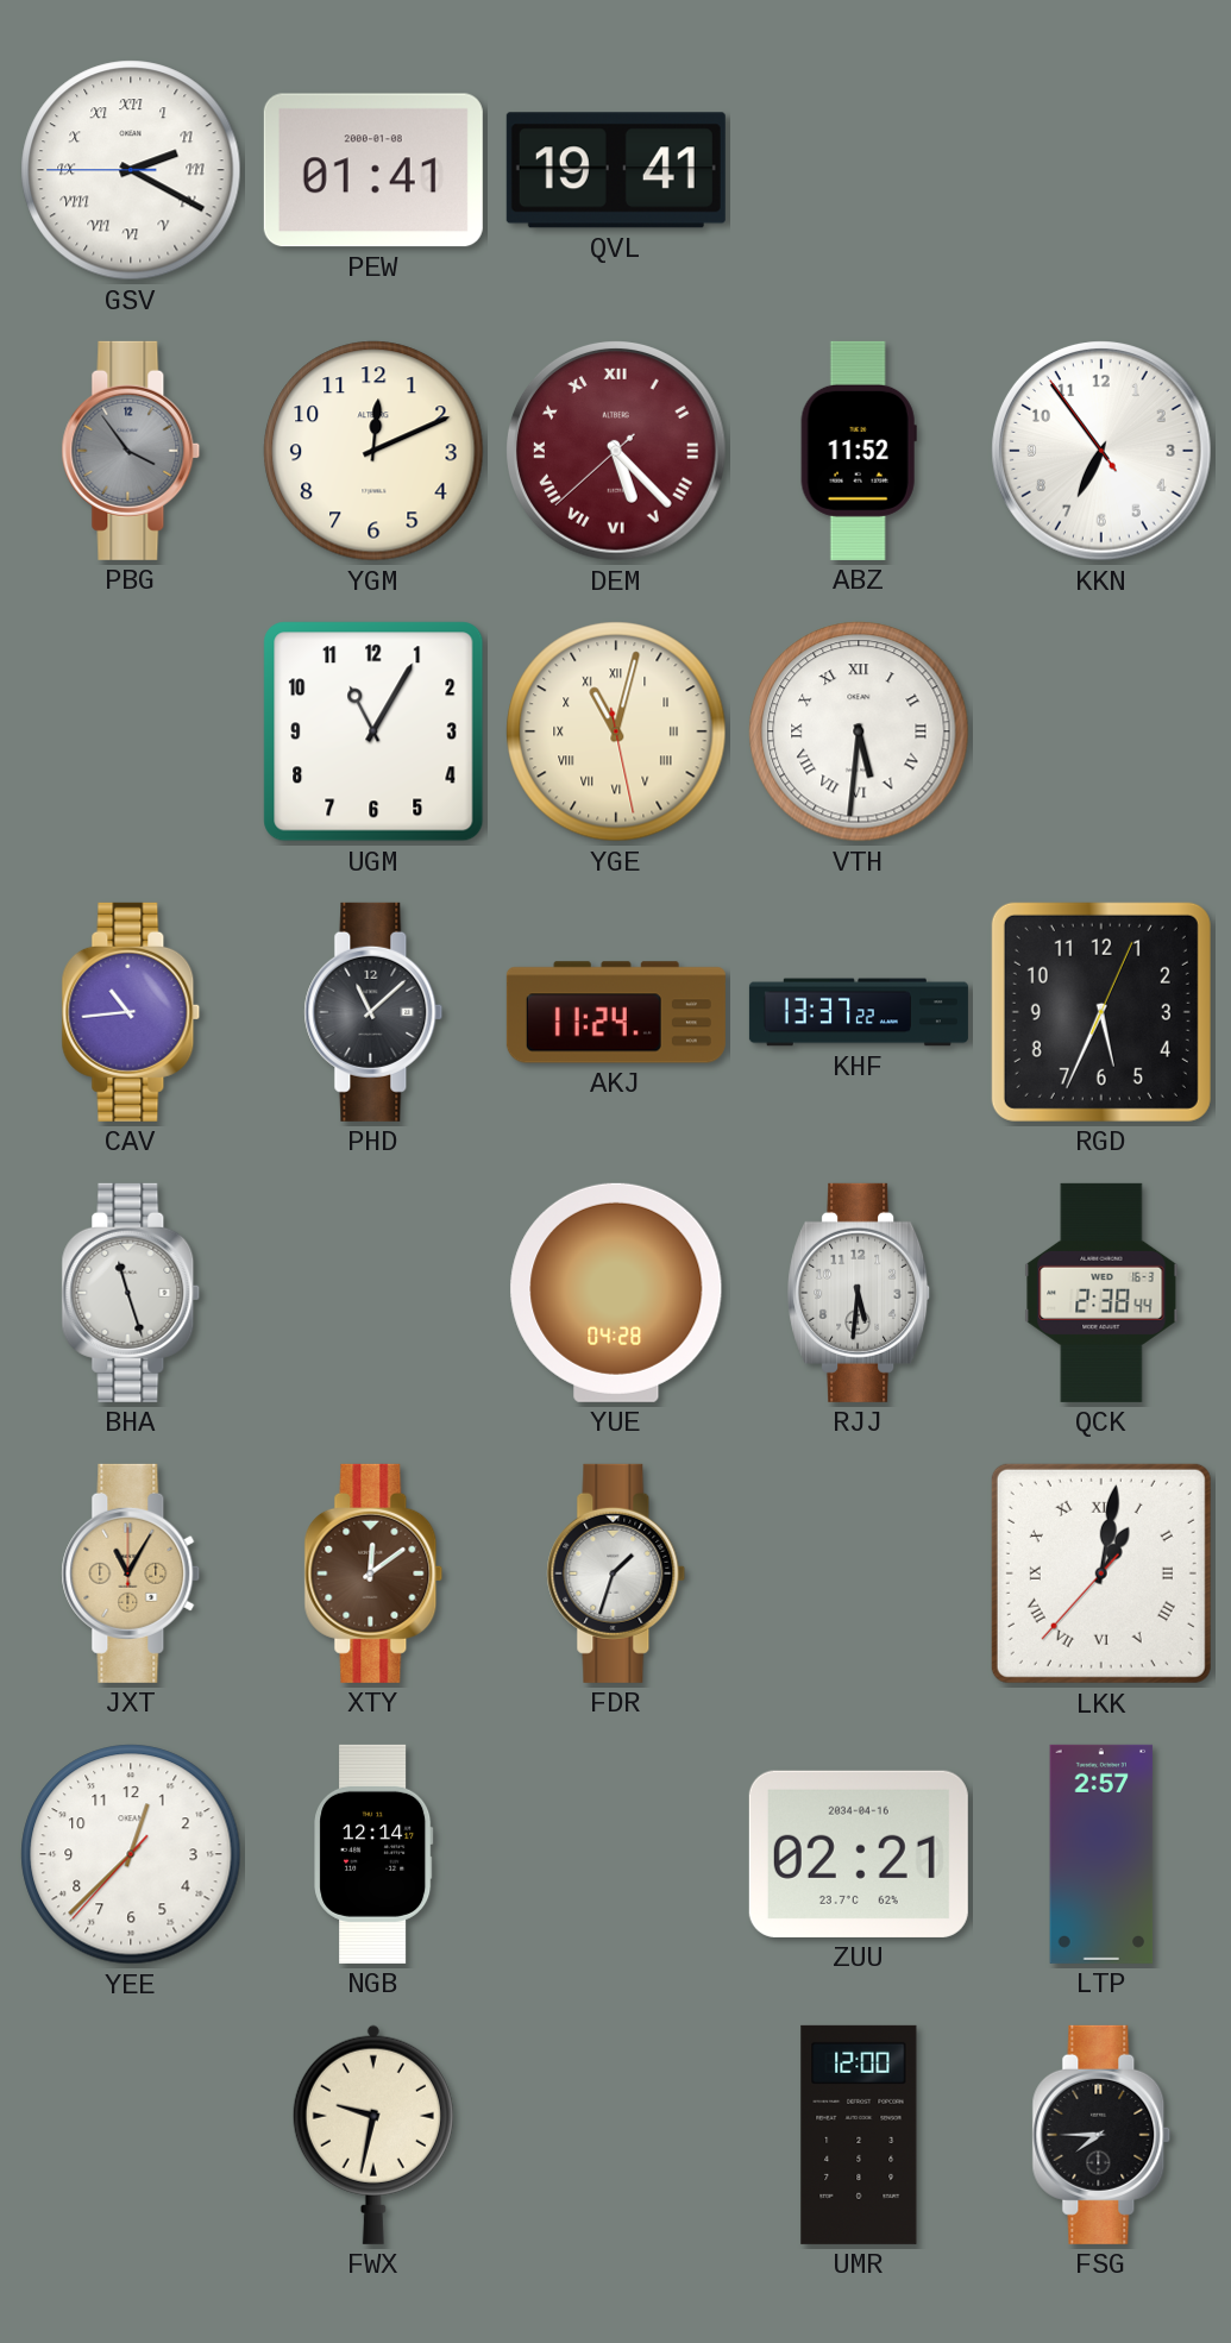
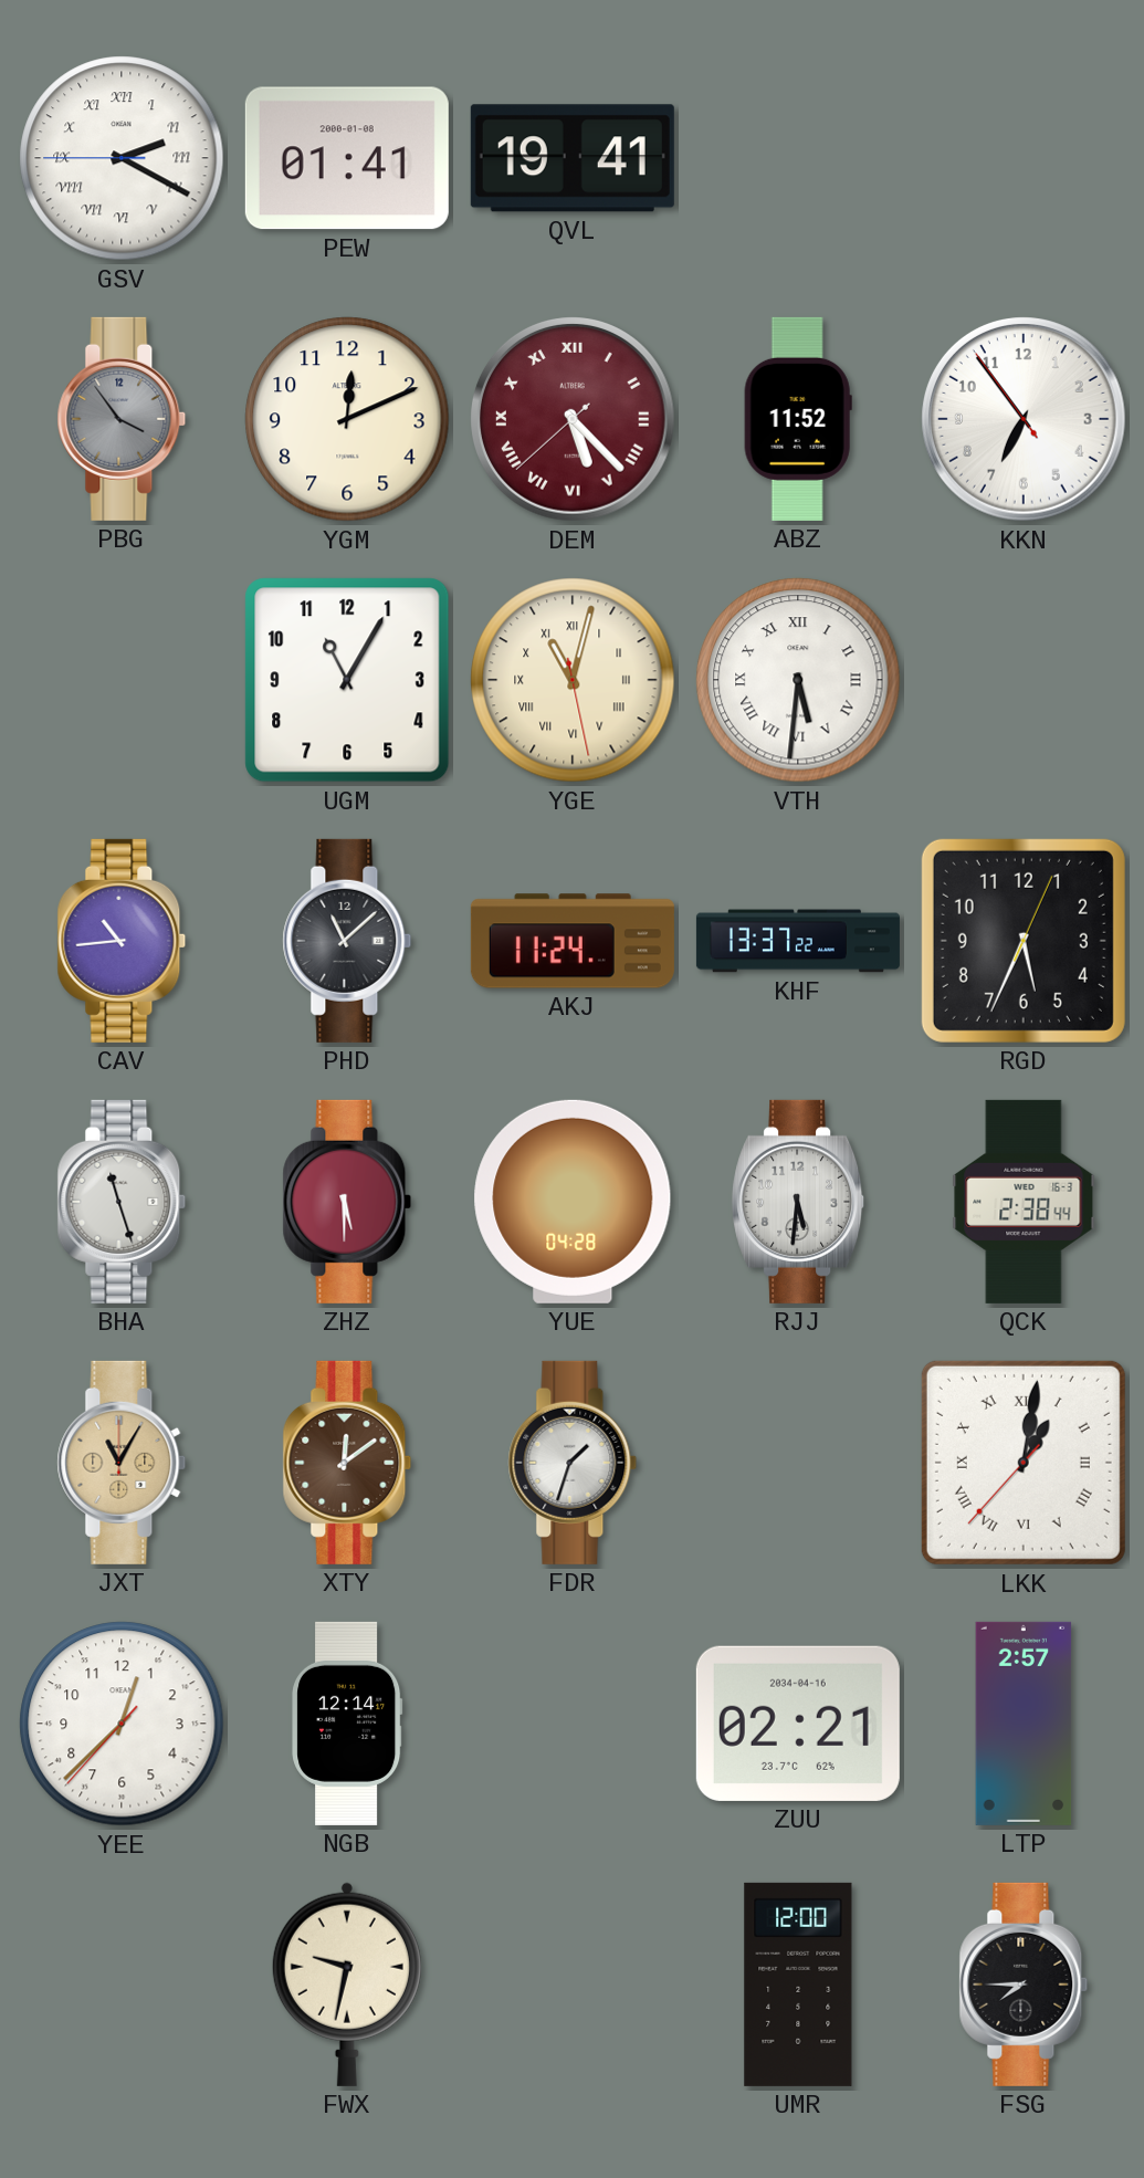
ZHZ: none -> 5:30
